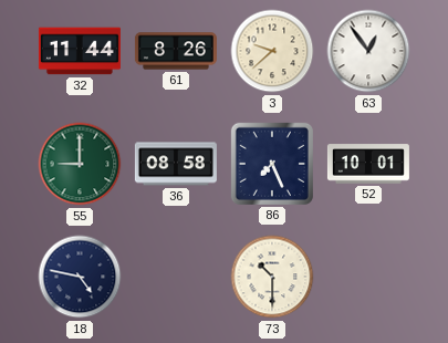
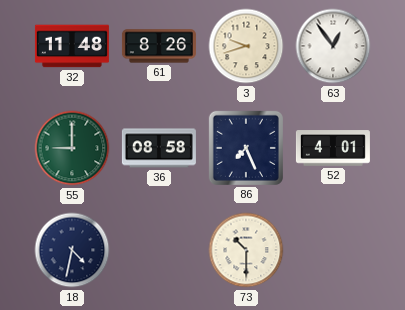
32: 11:44 -> 11:48
3: 9:38 -> 9:42
52: 10:01 -> 4:01
18: 4:47 -> 4:32
